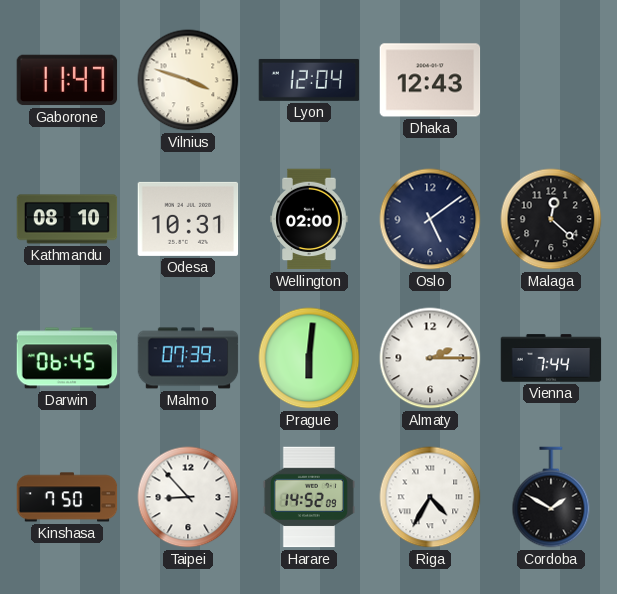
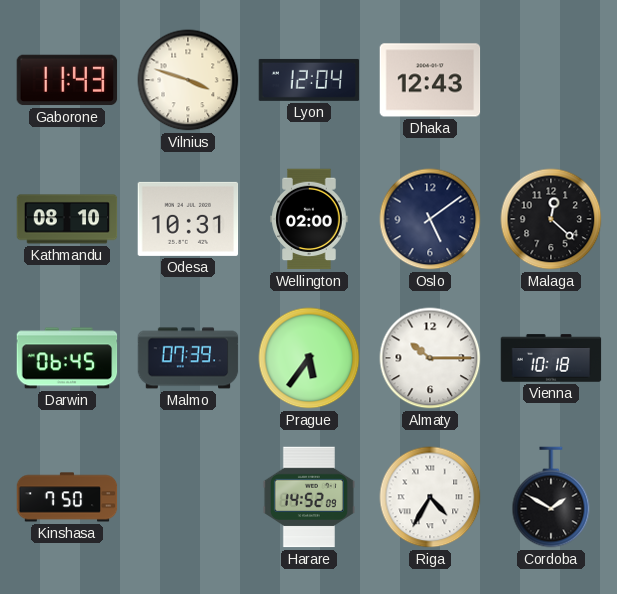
Gaborone: 11:47 -> 11:43
Prague: 6:01 -> 5:36
Almaty: 2:15 -> 10:15
Vienna: 7:44 -> 10:18
Taipei: 8:53 -> none
